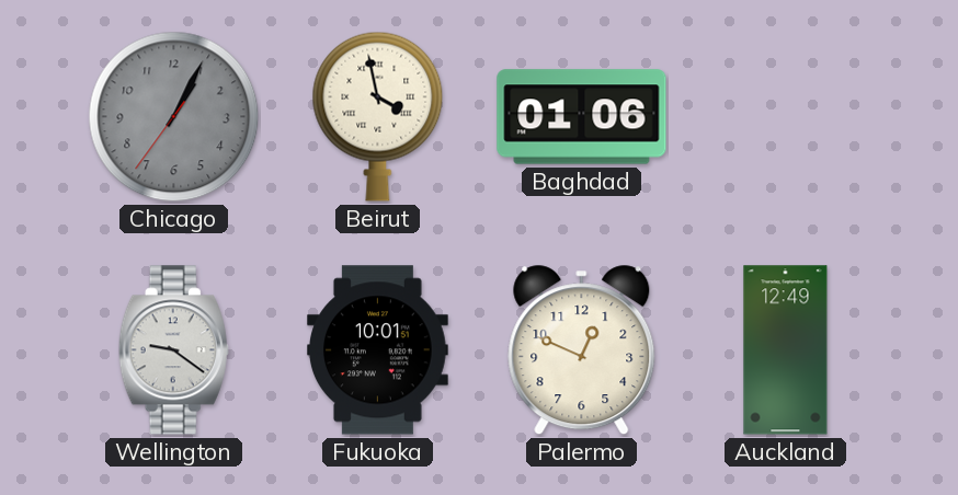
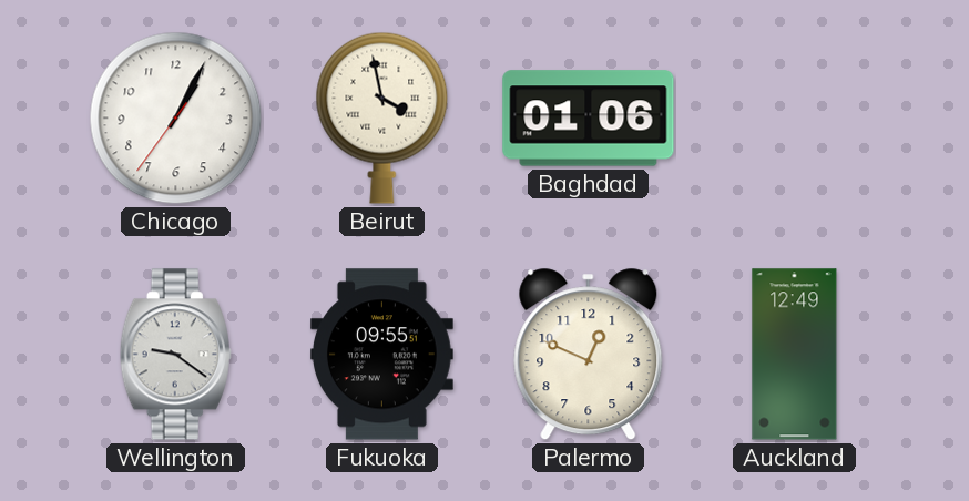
Chicago dial: grey -> white
Fukuoka: 10:01 -> 09:55
